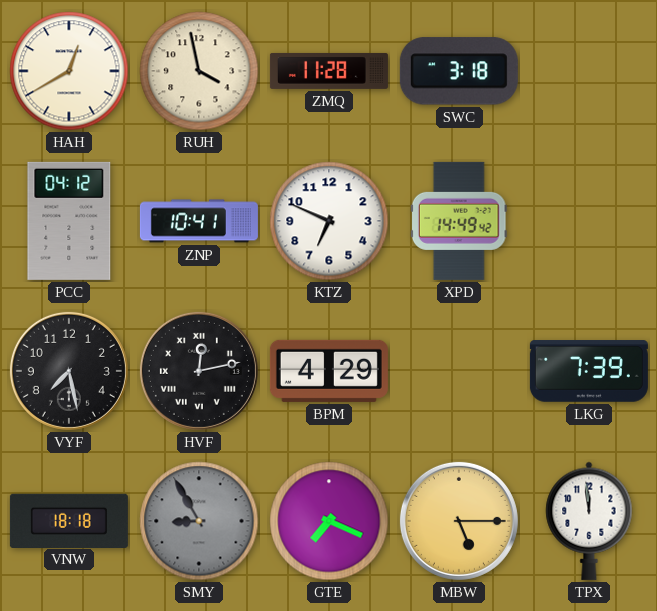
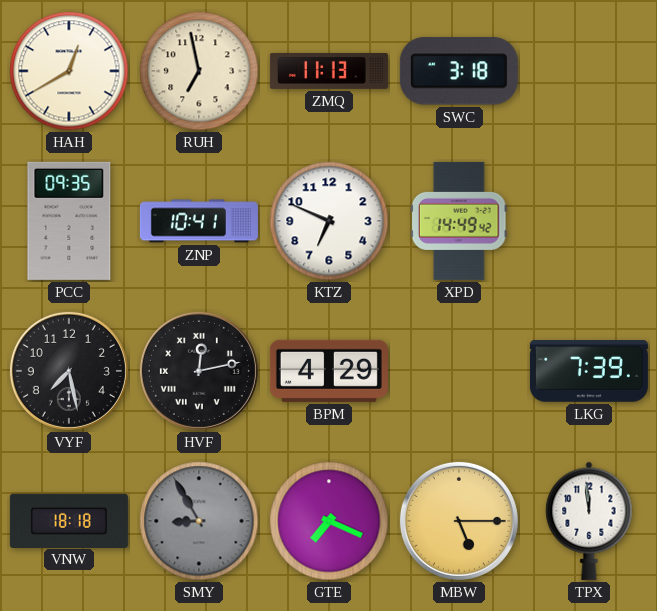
RUH: 3:58 -> 6:58
ZMQ: 11:28 -> 11:13
PCC: 04:12 -> 09:35
